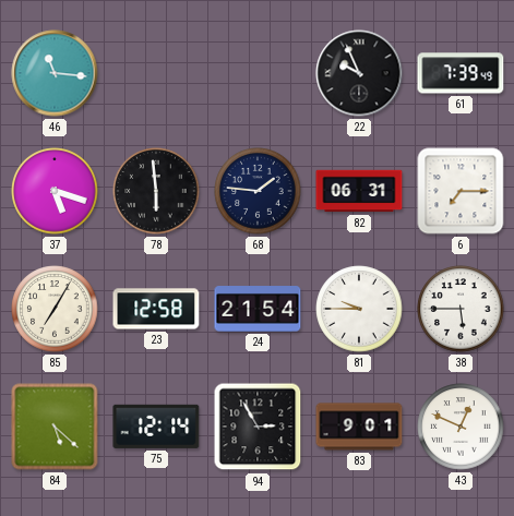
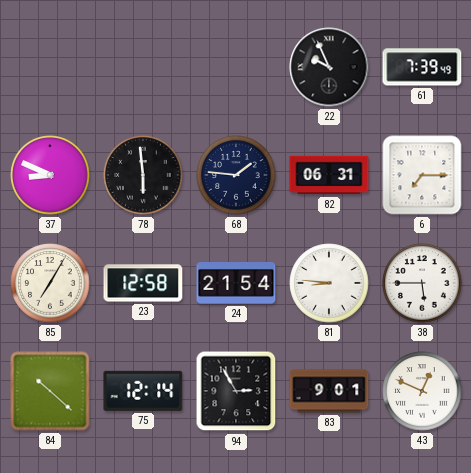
46: 11:16 -> none
37: 5:18 -> 8:49
81: 9:45 -> 8:46
84: 5:22 -> 10:22
